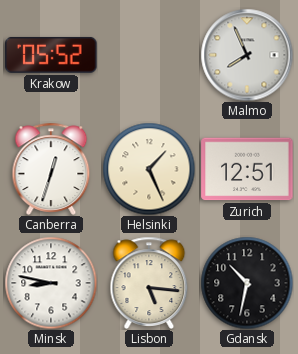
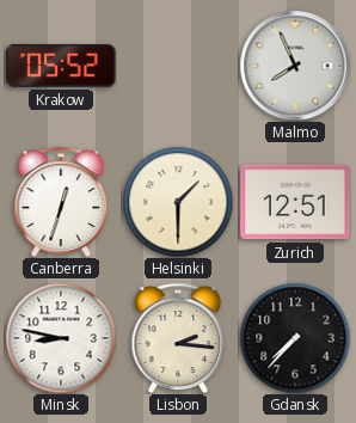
Helsinki: 1:26 -> 1:30
Lisbon: 5:16 -> 2:16
Gdansk: 10:32 -> 7:37
